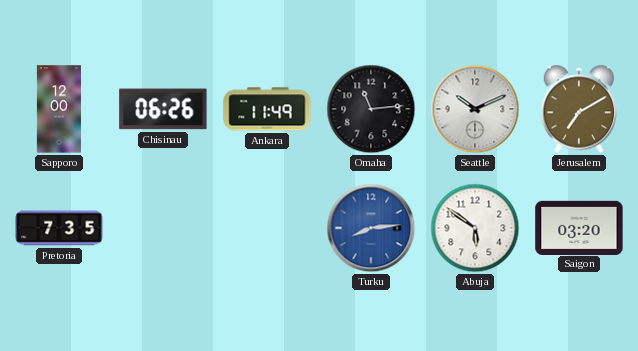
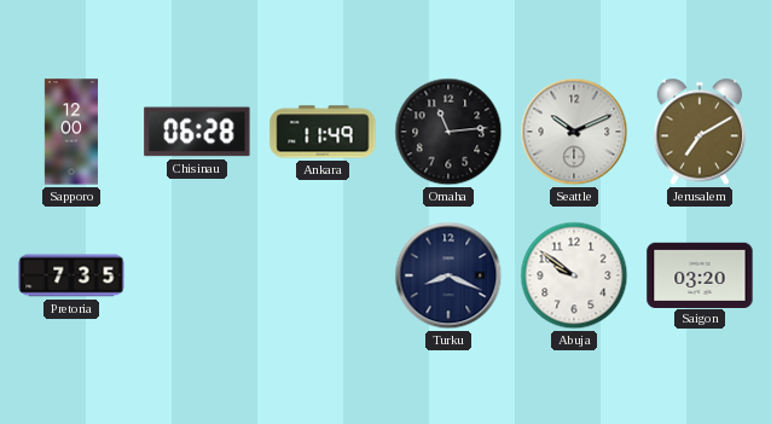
Chisinau: 06:26 -> 06:28
Turku: 8:14 -> 8:19
Turku dial: blue -> navy
Abuja: 5:51 -> 9:51
